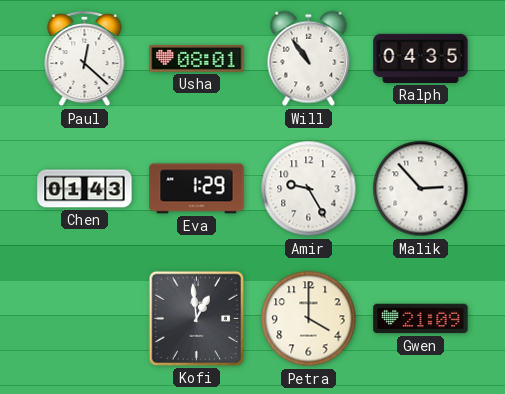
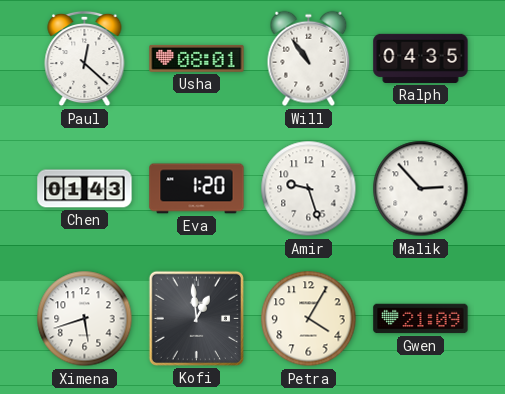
Eva: 1:29 -> 1:20
Amir: 9:25 -> 9:27
Ximena: none -> 5:42
Petra: 4:00 -> 4:05
